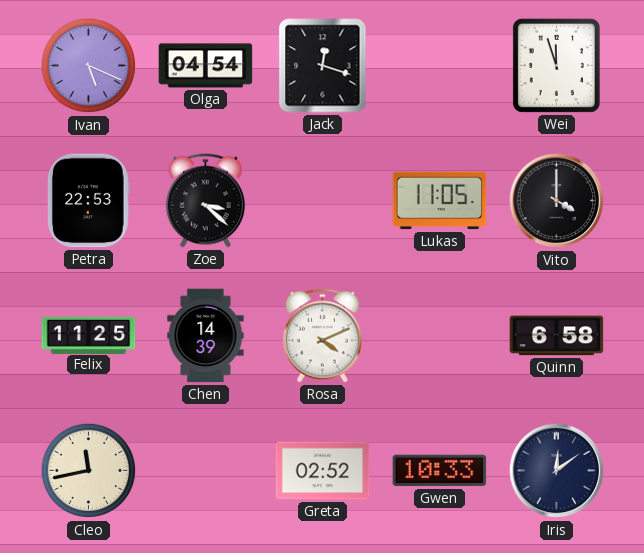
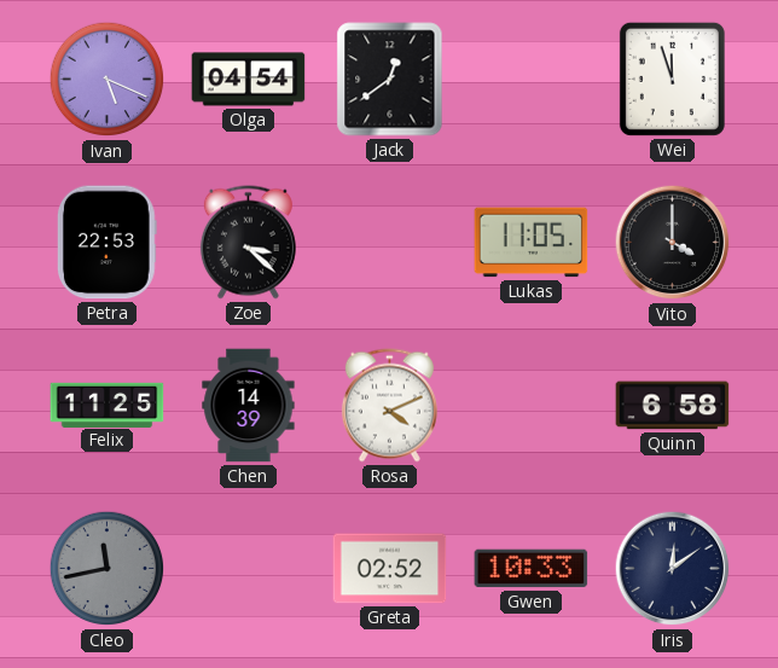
Jack: 12:18 -> 12:39
Cleo dial: cream -> grey
